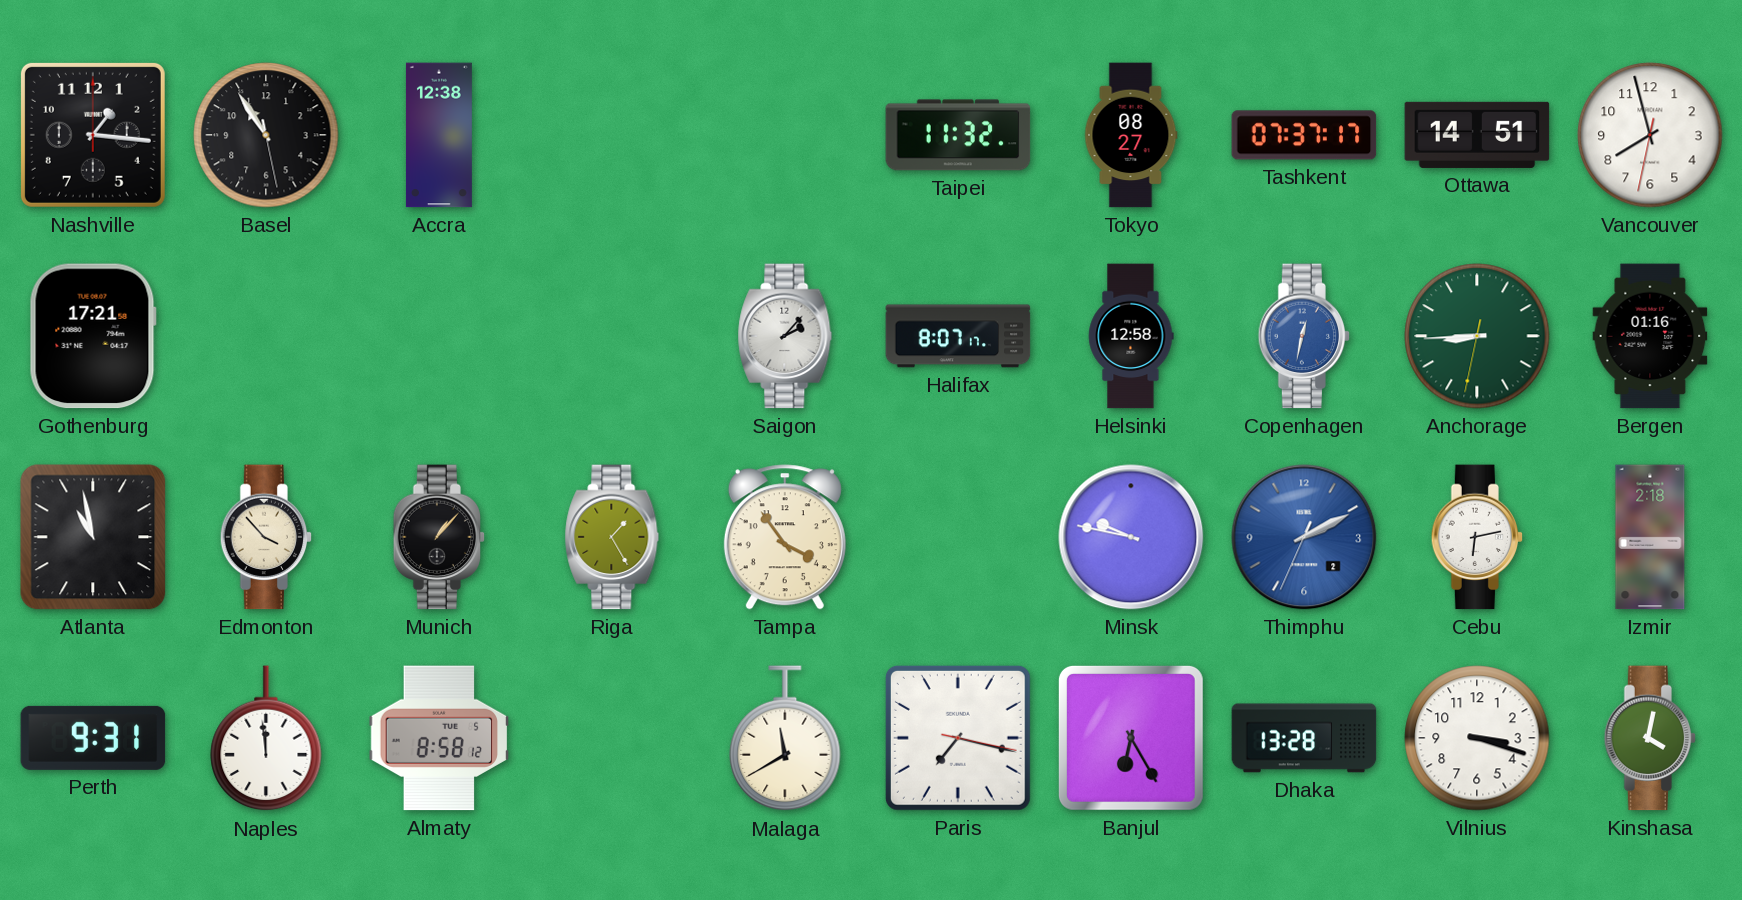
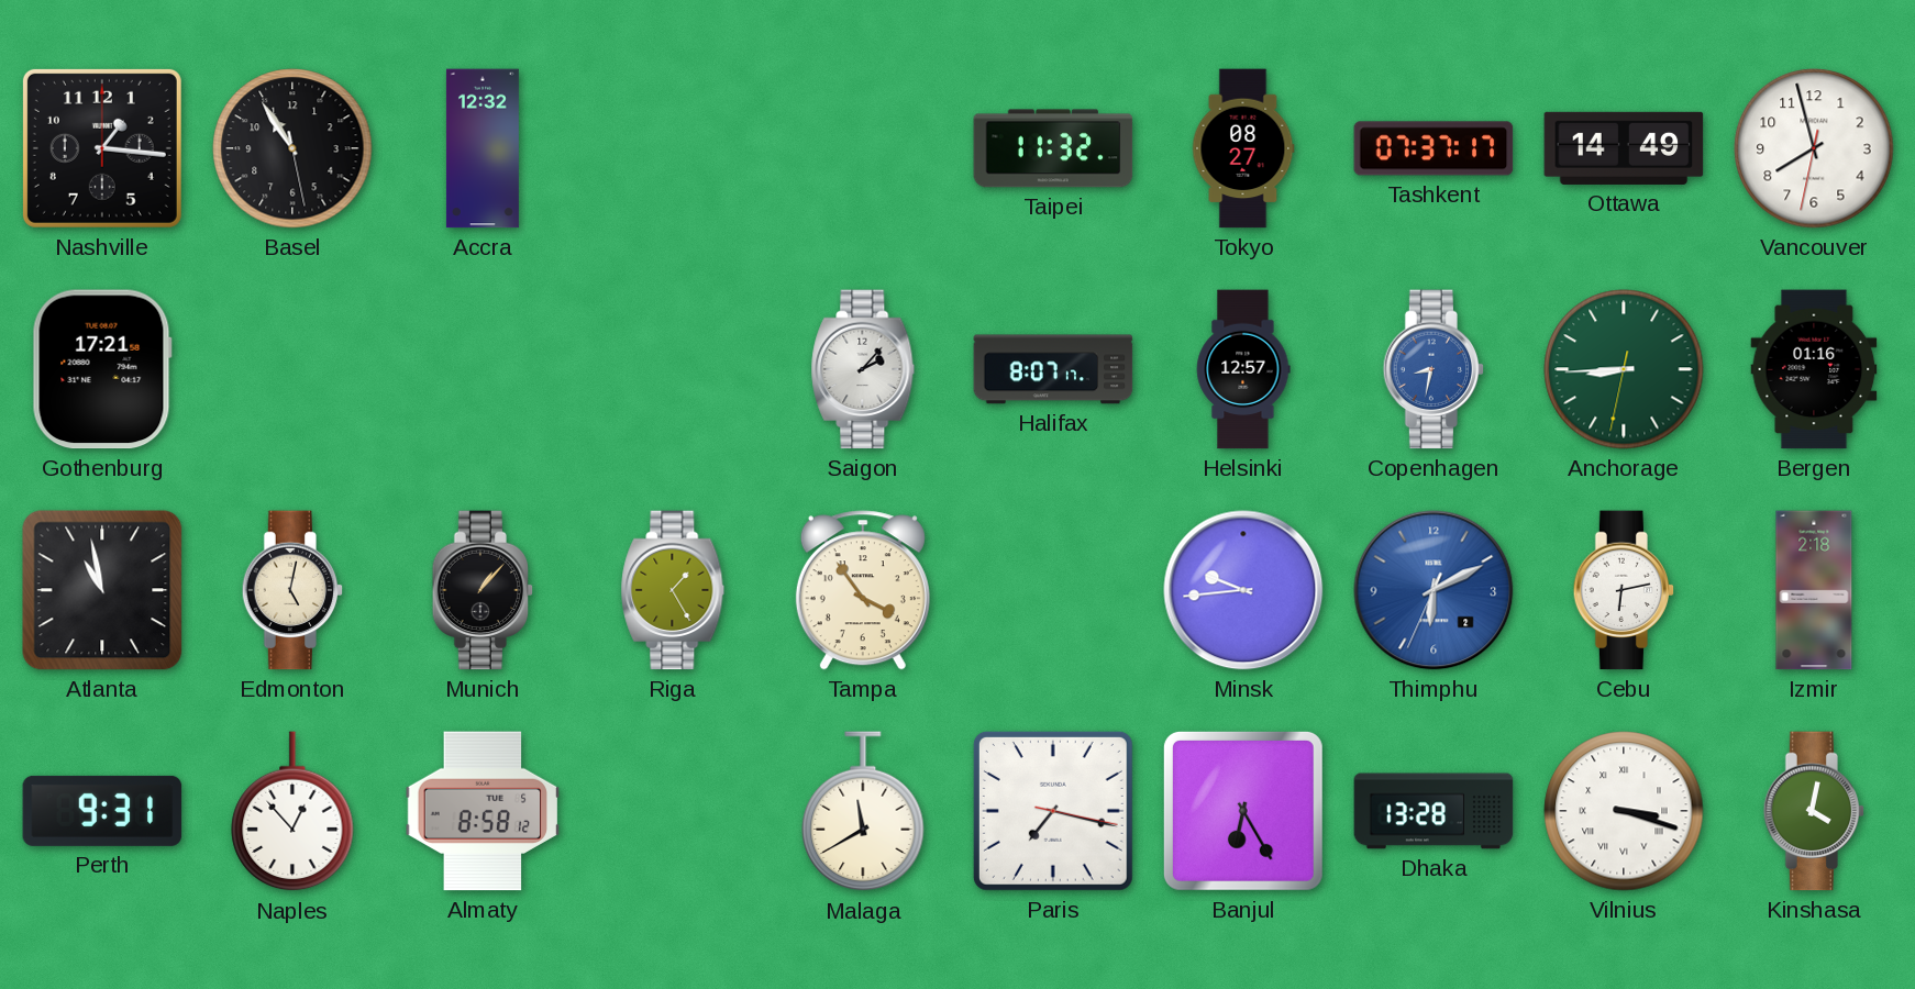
Accra: 12:38 -> 12:32
Ottawa: 14:51 -> 14:49
Helsinki: 12:58 -> 12:57
Copenhagen: 12:32 -> 8:32
Edmonton: 3:53 -> 5:02
Minsk: 9:47 -> 9:44
Thimphu: 2:10 -> 6:10
Naples: 11:59 -> 12:53
Vilnius numerals: Arabic -> Roman
